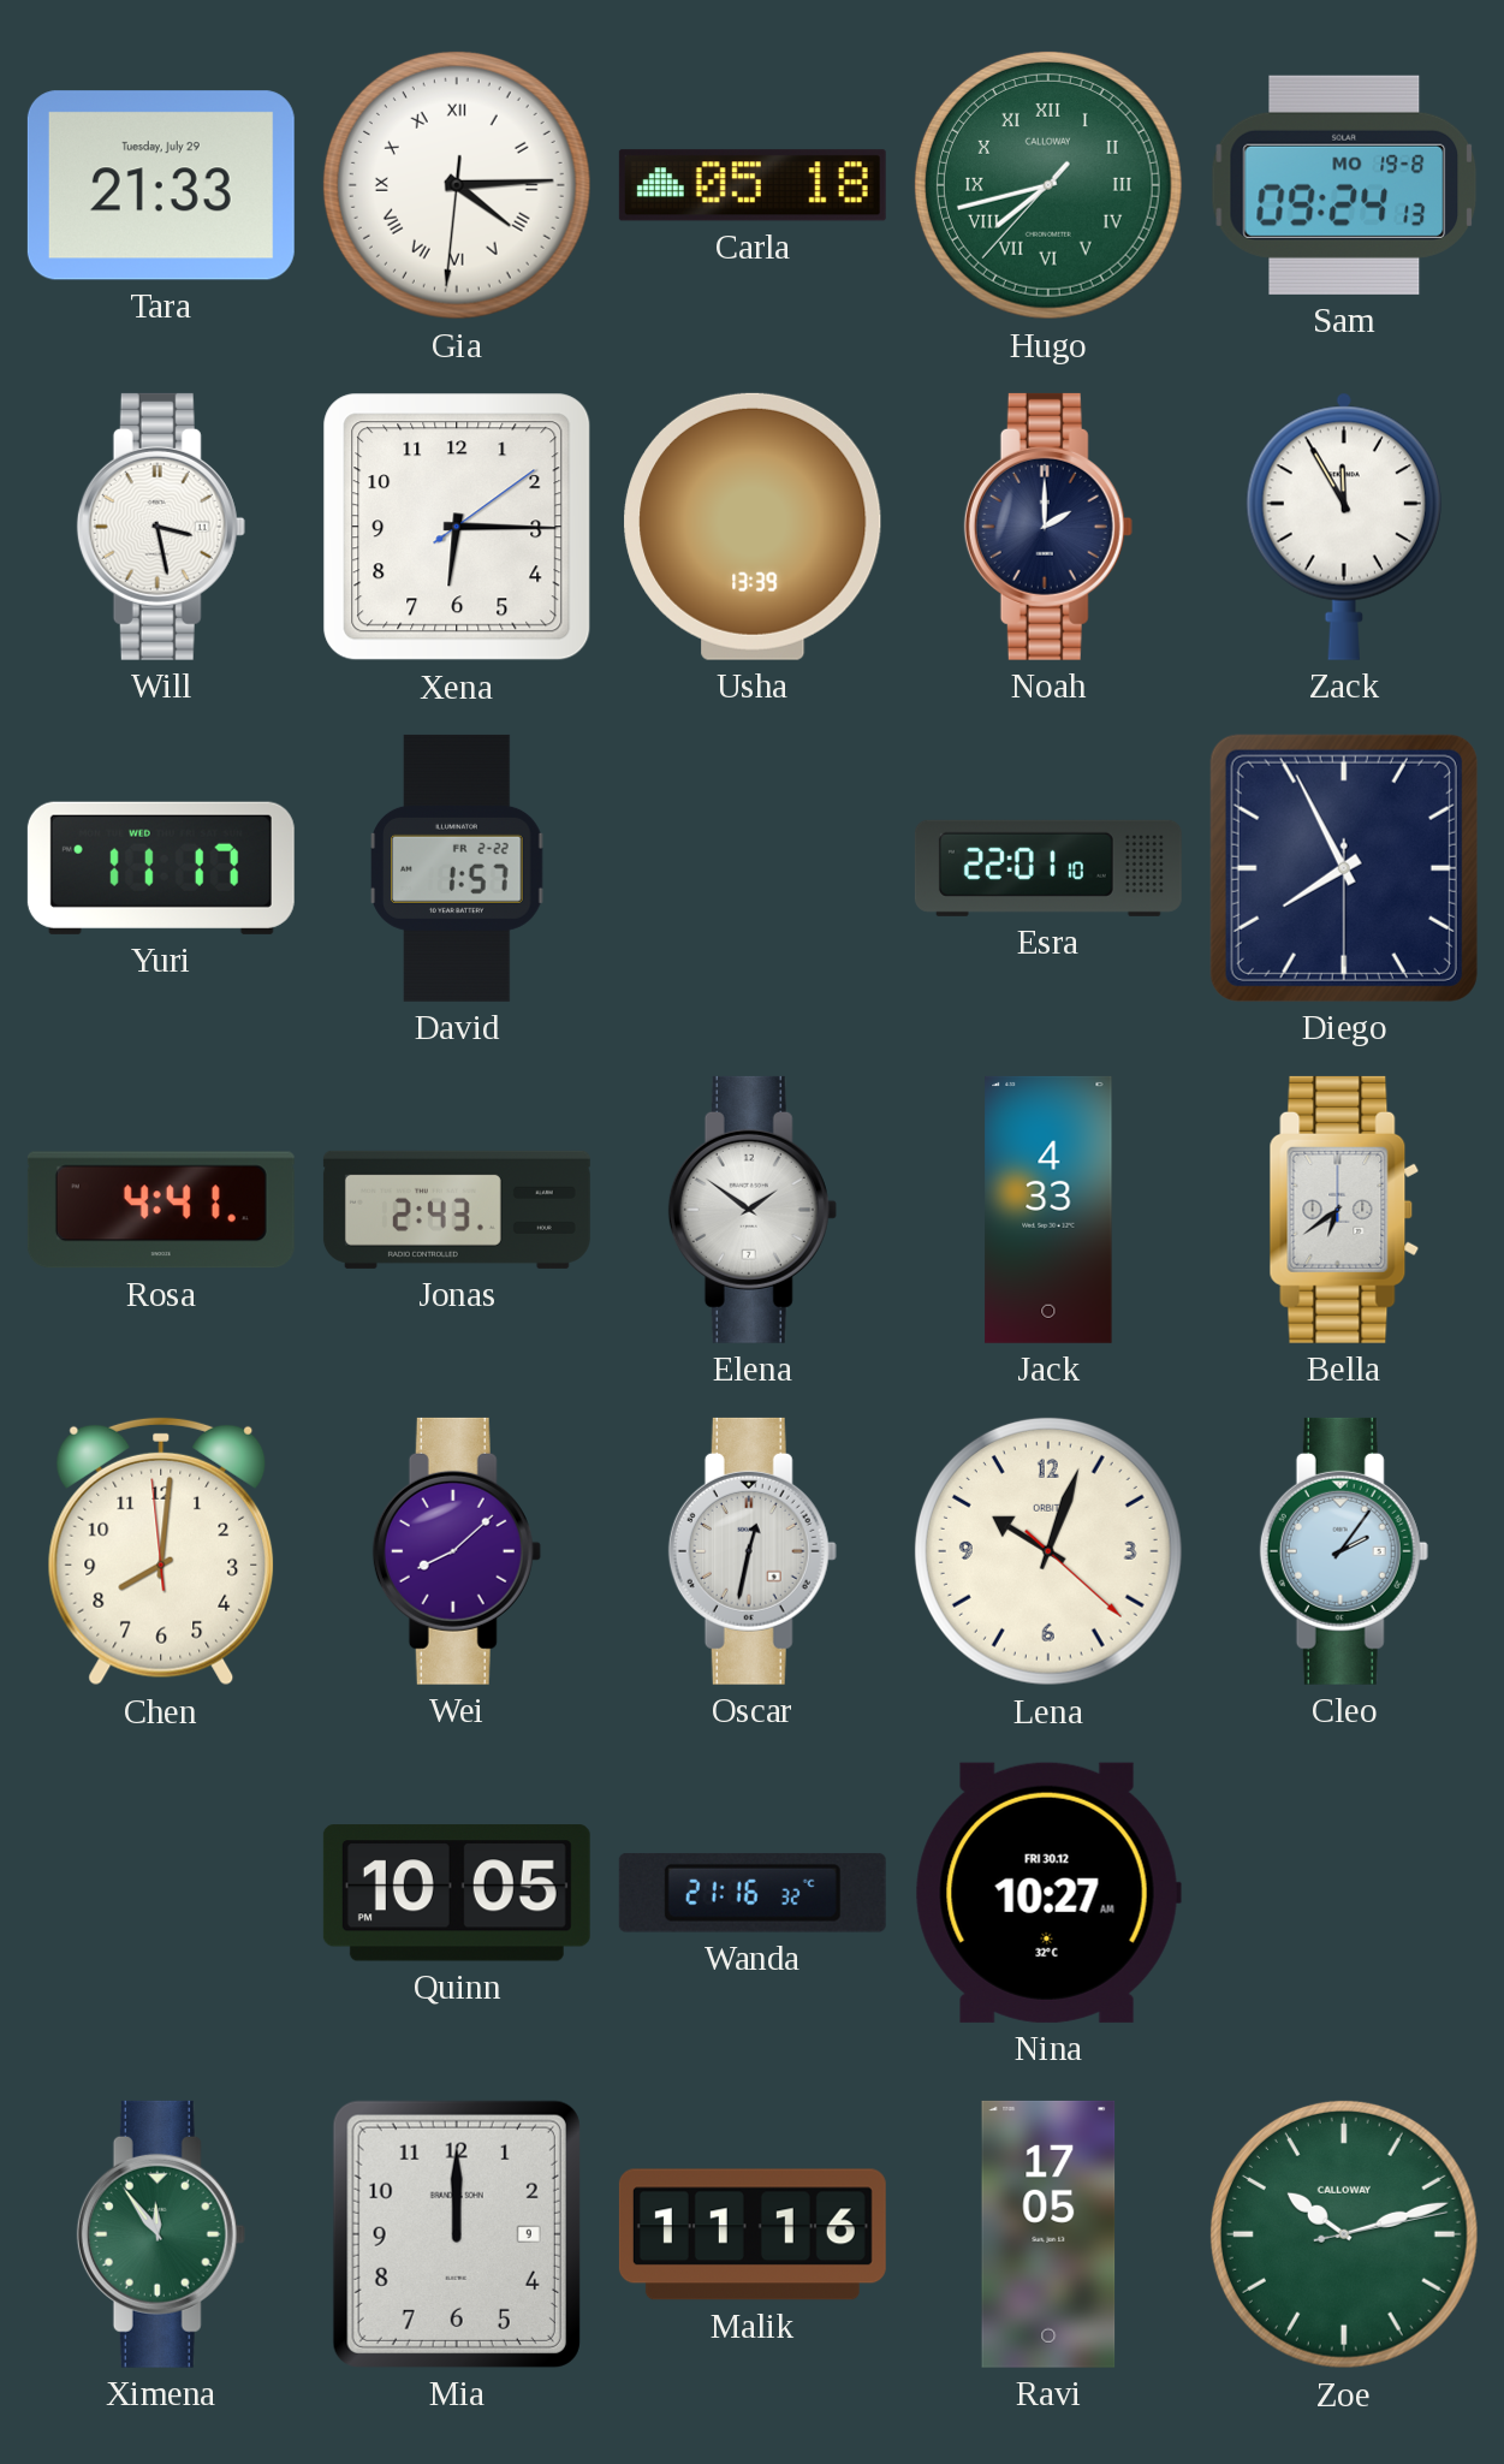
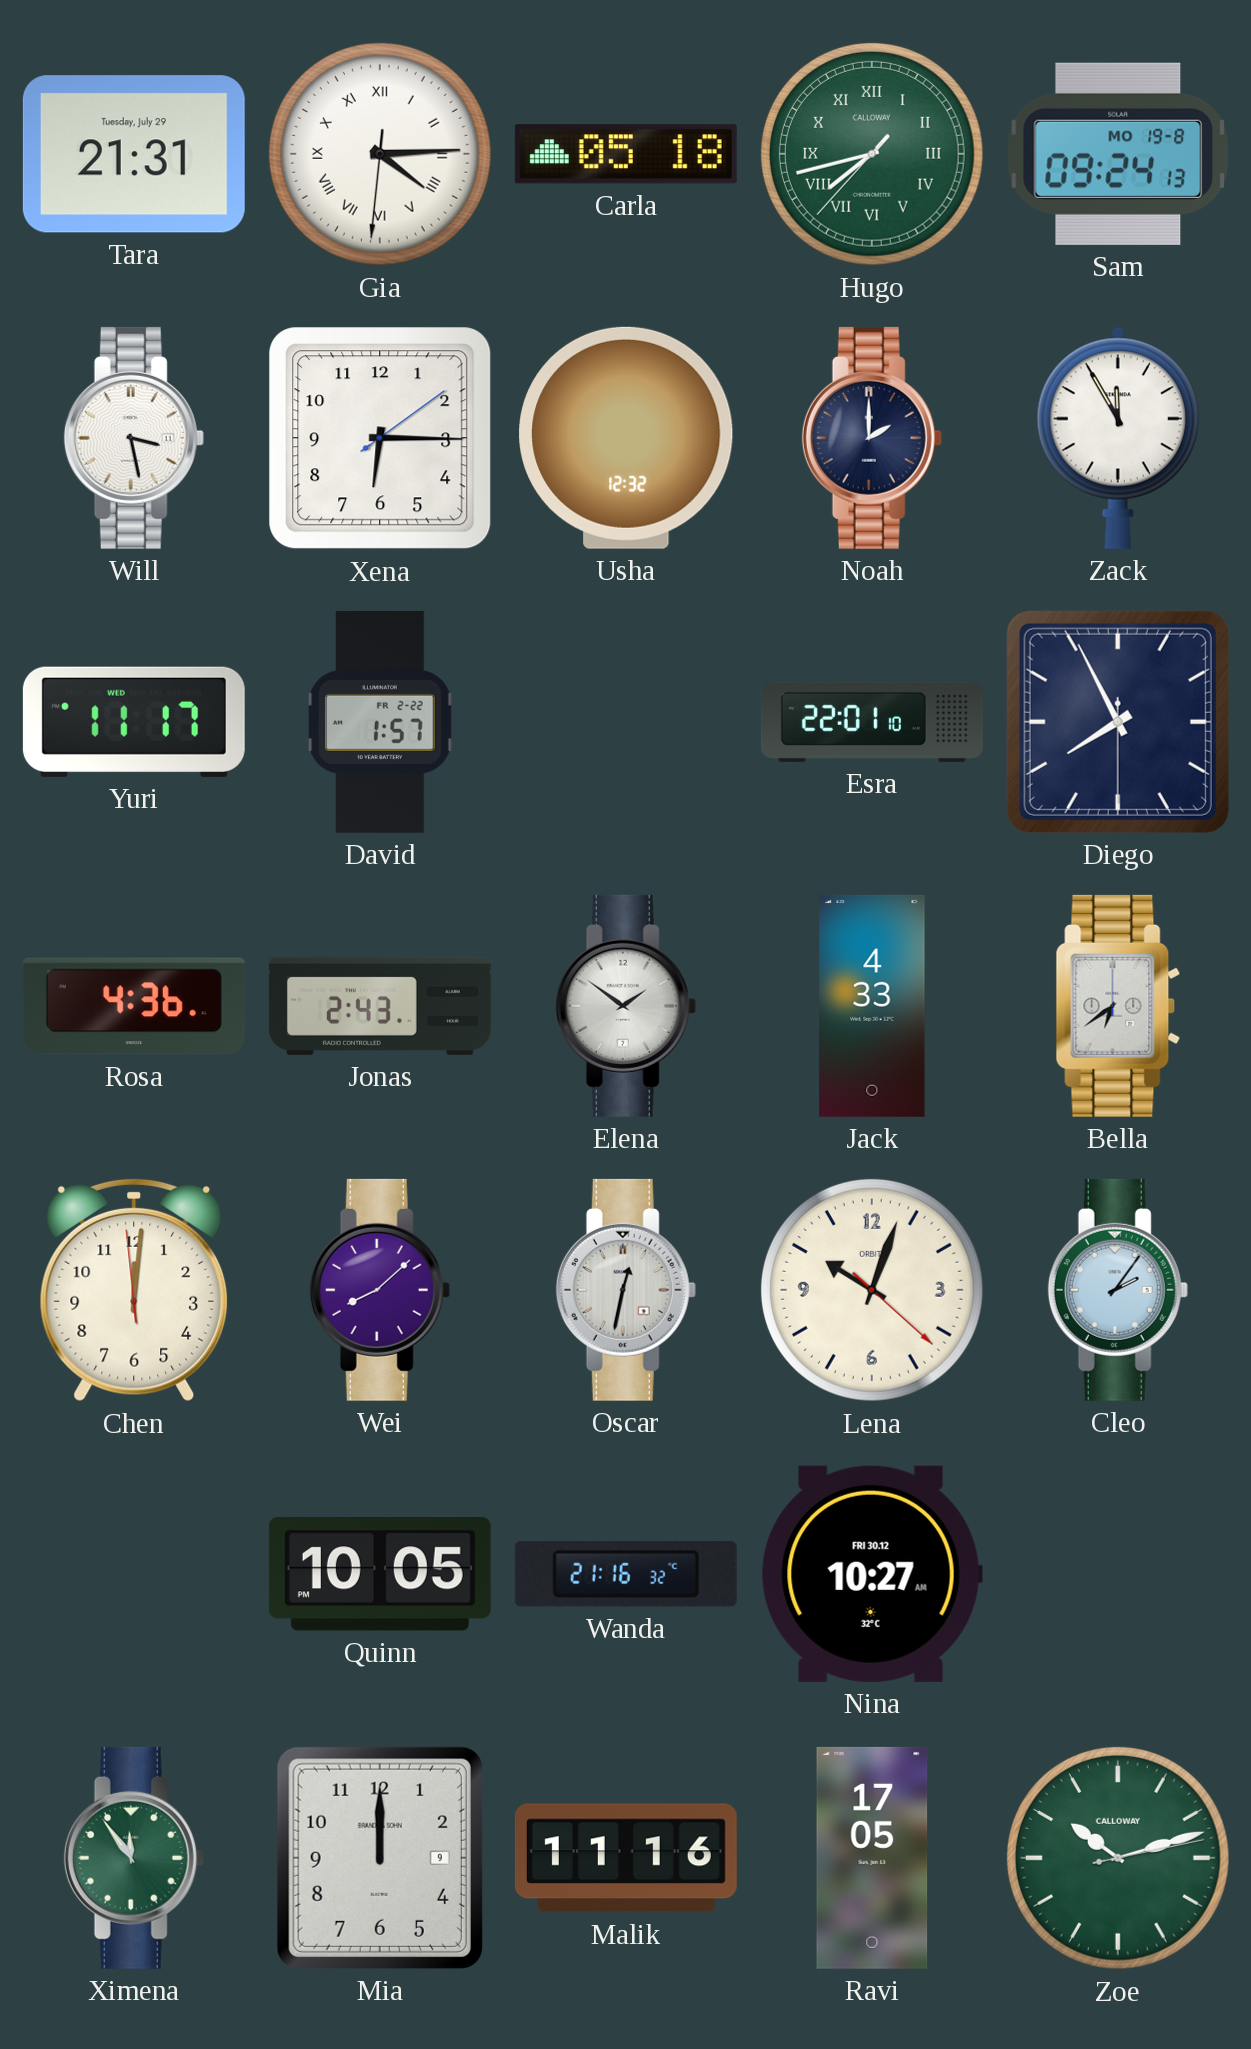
Tara: 21:33 -> 21:31
Usha: 13:39 -> 12:32
Rosa: 4:41 -> 4:36
Chen: 8:00 -> 12:00
